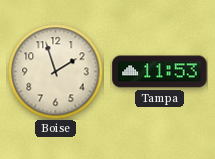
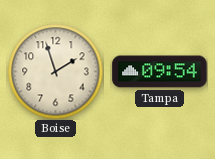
Tampa: 11:53 -> 09:54
